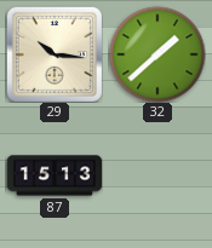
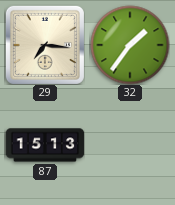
29: 10:16 -> 7:16
32: 1:38 -> 1:36
